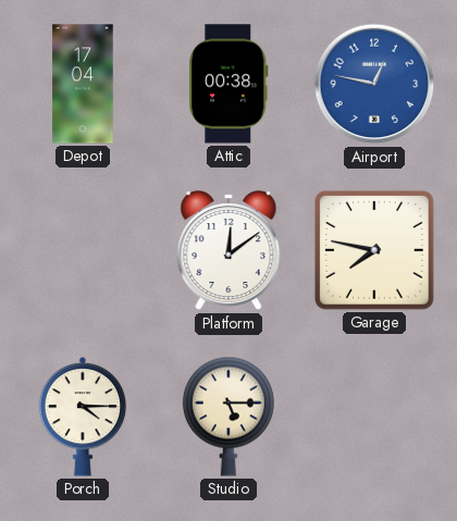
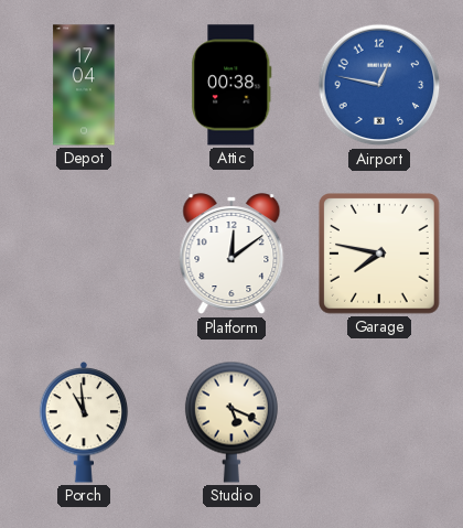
Porch: 4:15 -> 10:59
Studio: 5:15 -> 5:19
